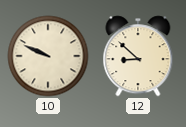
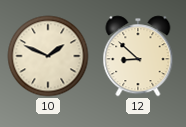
10: 9:49 -> 1:49
